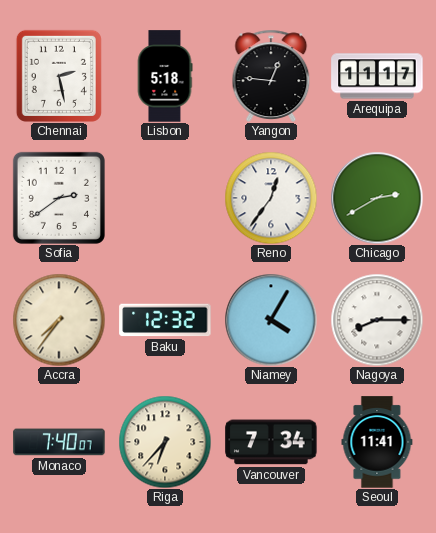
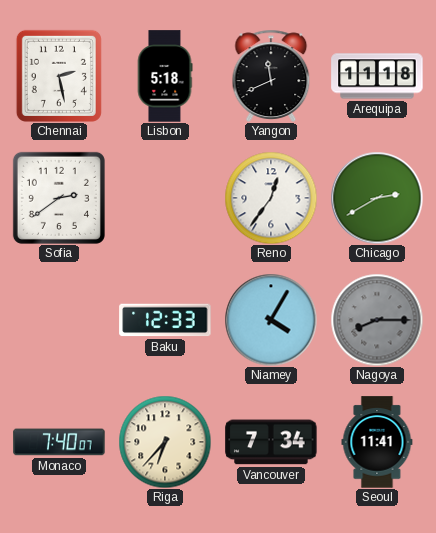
Yangon: 12:46 -> 11:41
Arequipa: 11:17 -> 11:18
Accra: 7:36 -> none
Baku: 12:32 -> 12:33
Nagoya dial: white -> grey
